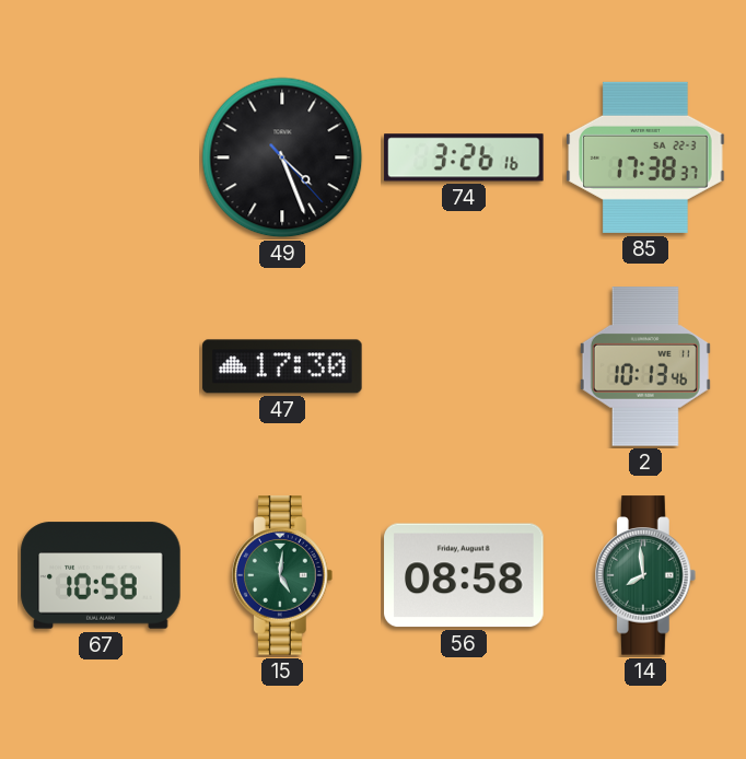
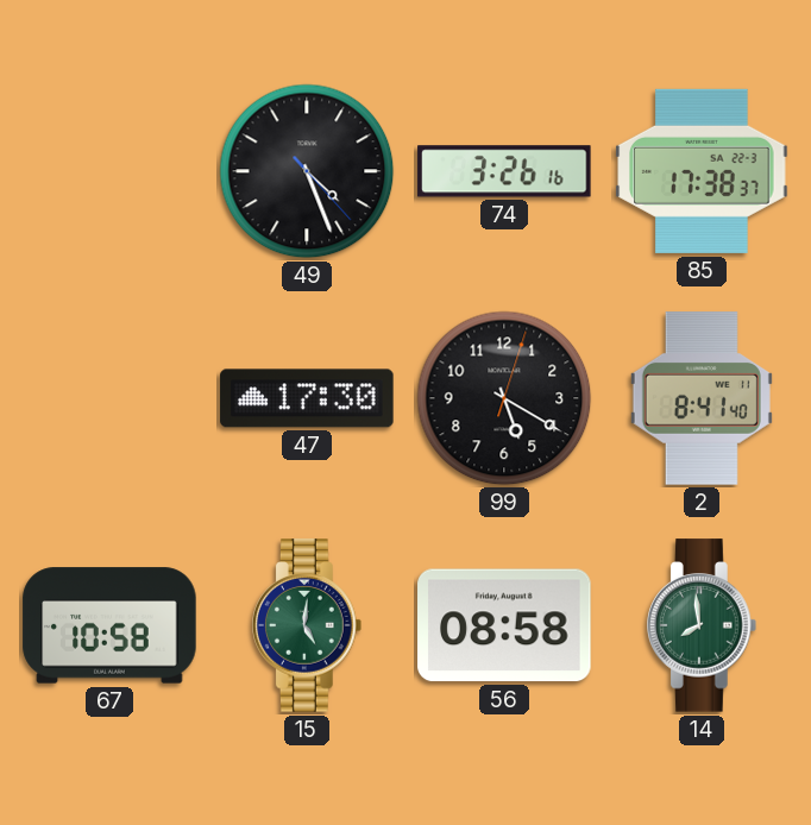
99: none -> 5:20
2: 10:13 -> 8:41
